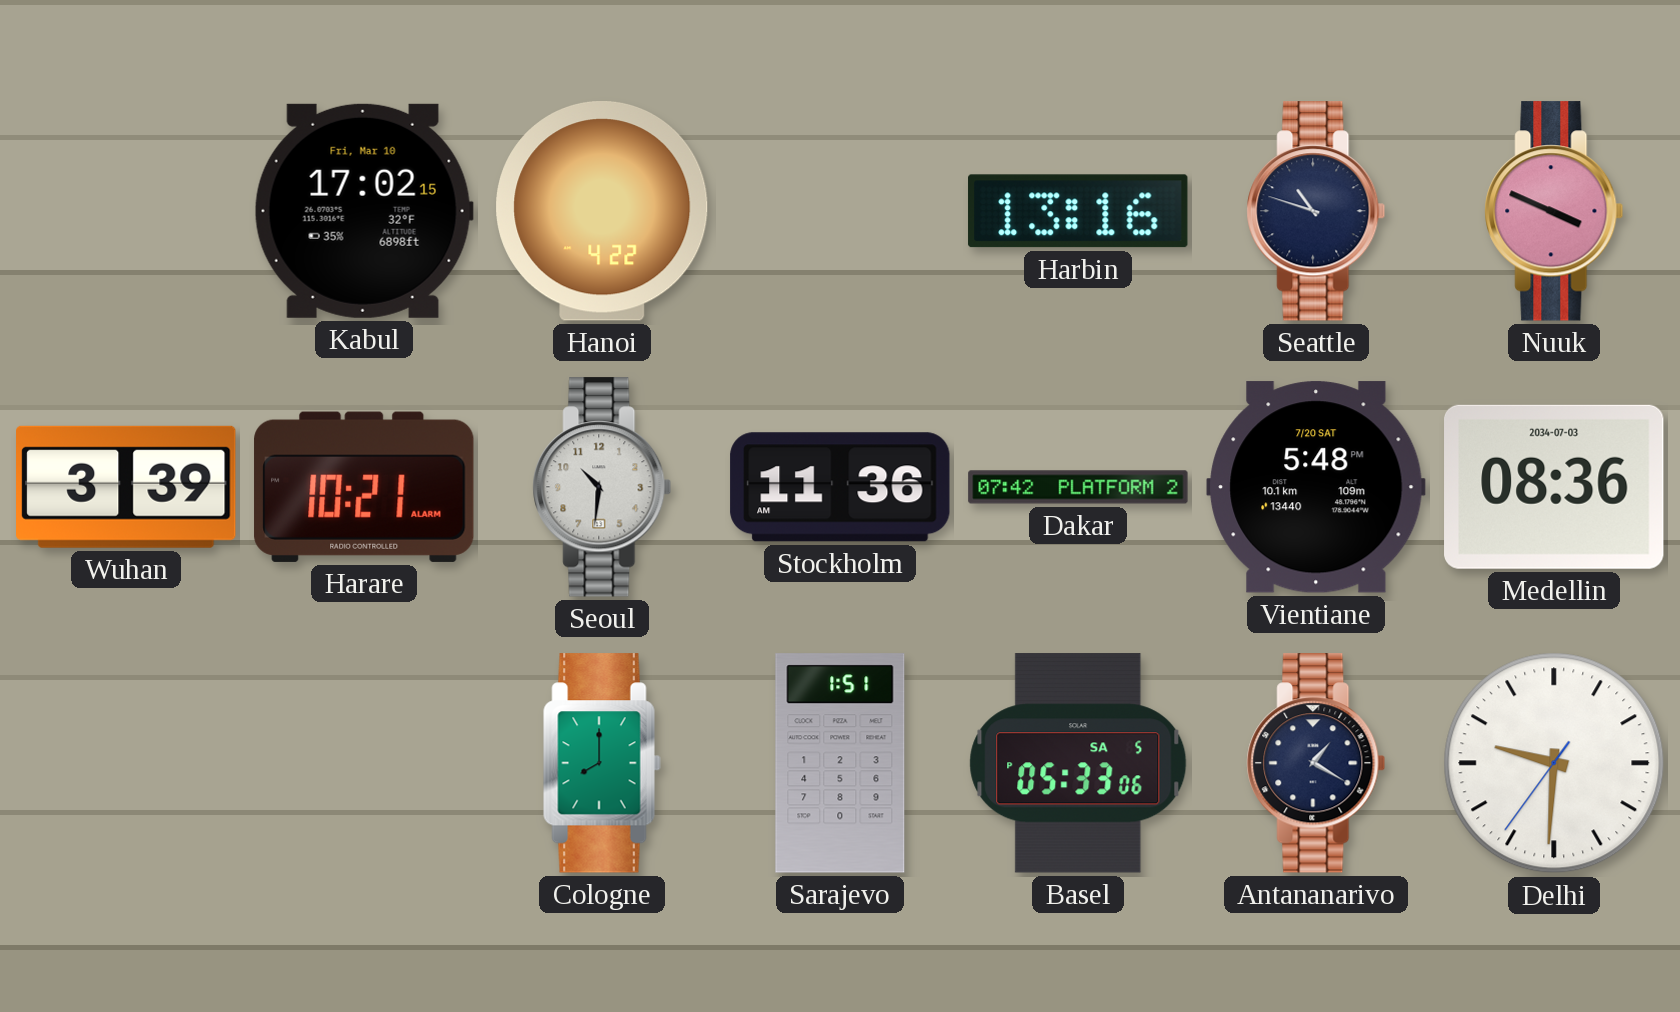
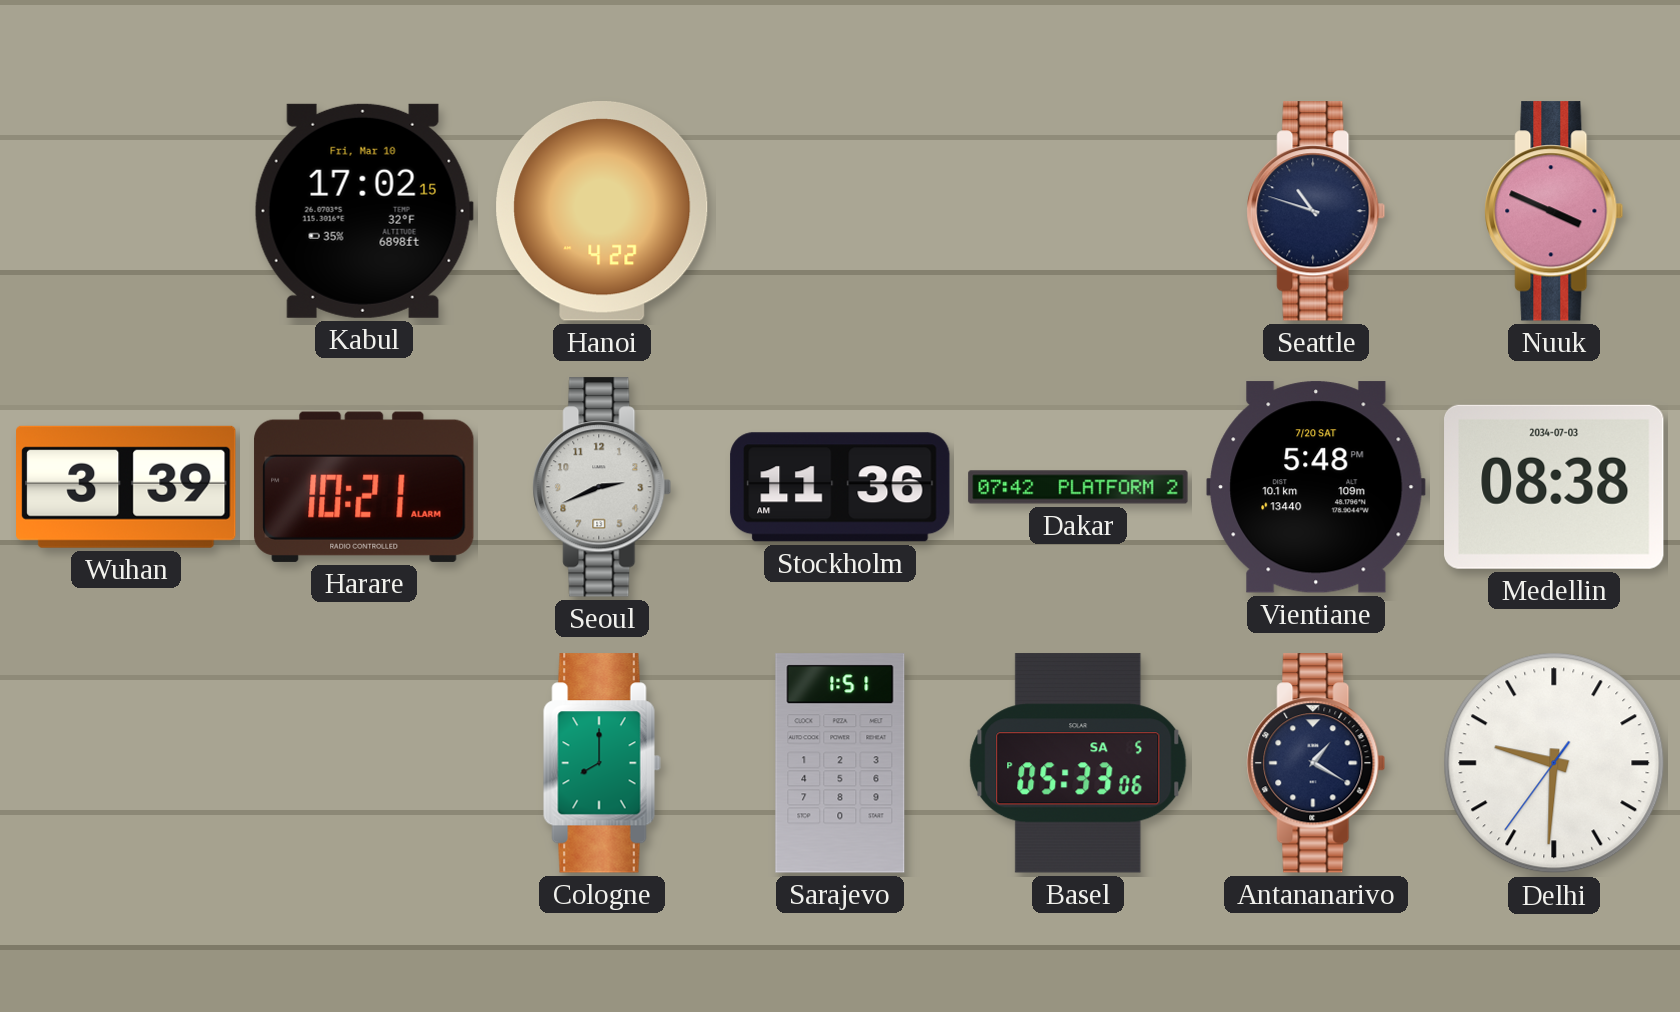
Harbin: 13:16 -> none
Seoul: 10:31 -> 2:41
Medellin: 08:36 -> 08:38
